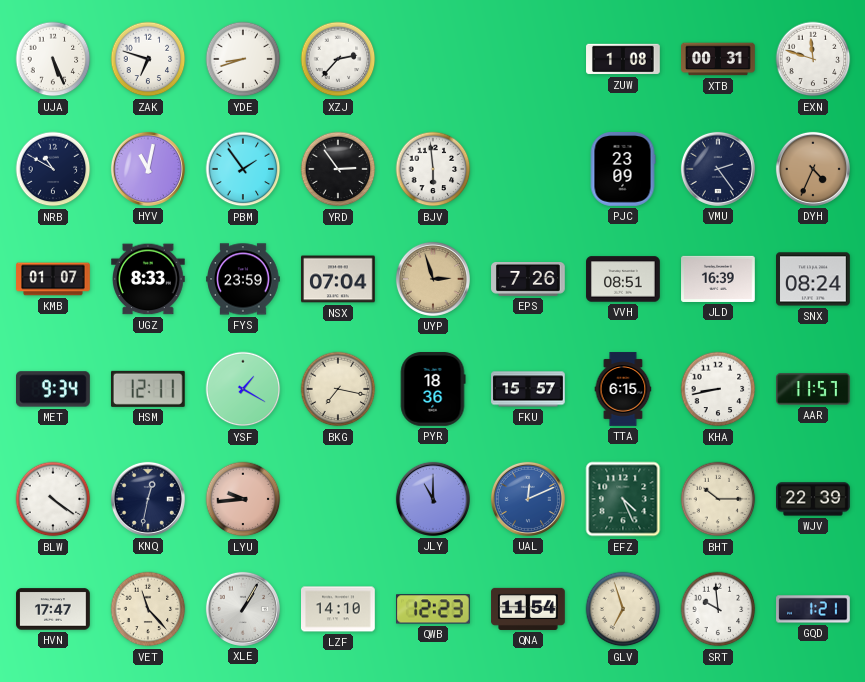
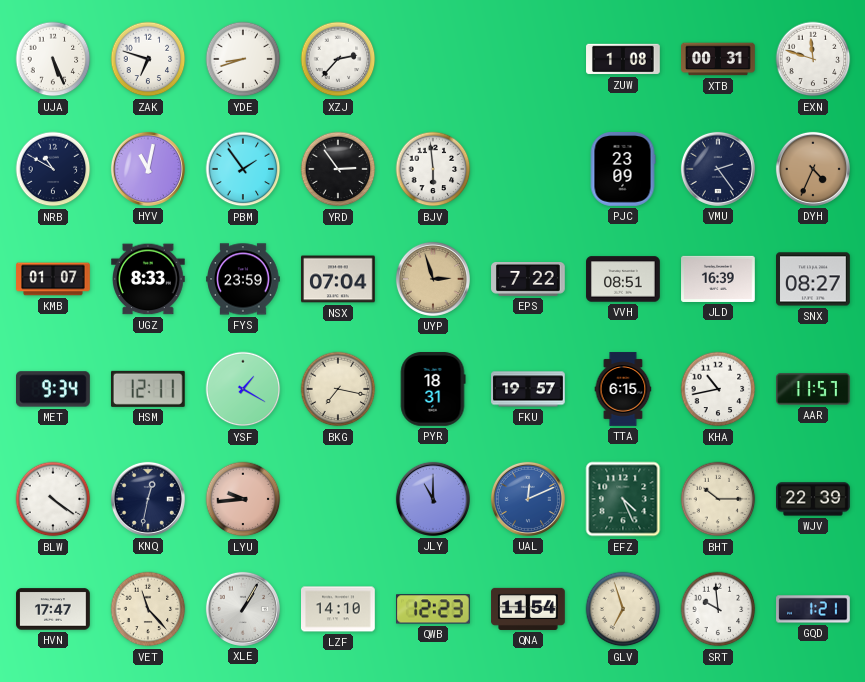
EPS: 7:26 -> 7:22
SNX: 08:24 -> 08:27
PYR: 18:36 -> 18:31
FKU: 15:57 -> 19:57
KHA: 8:43 -> 10:43
